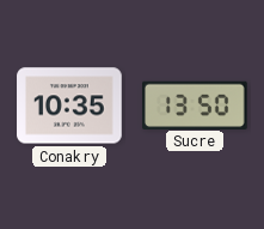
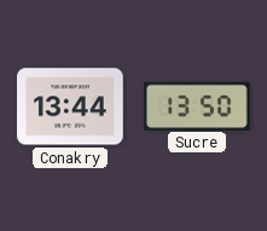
Conakry: 10:35 -> 13:44
